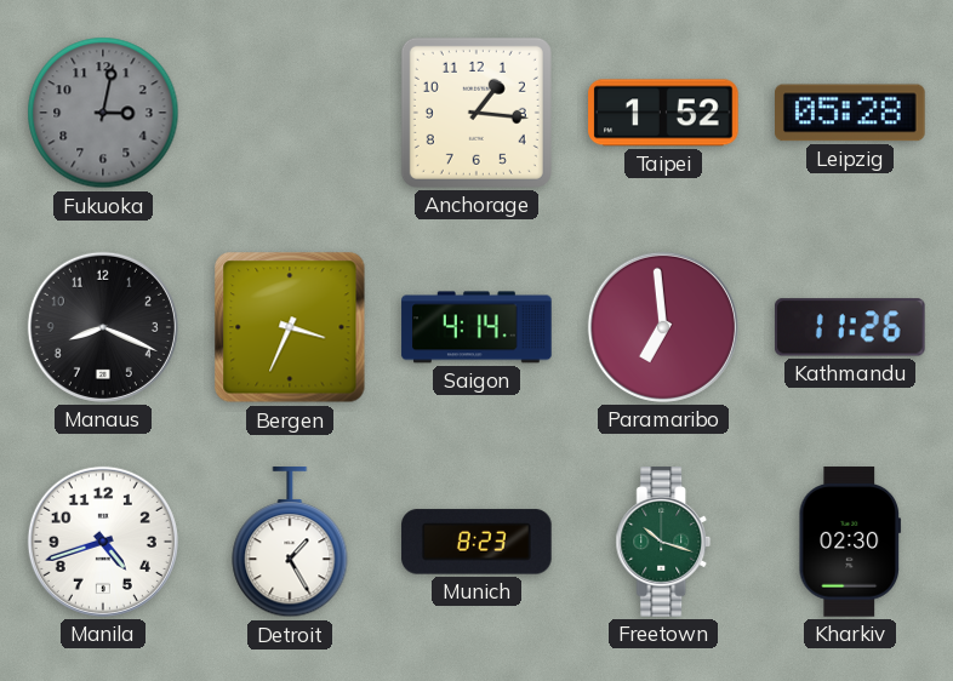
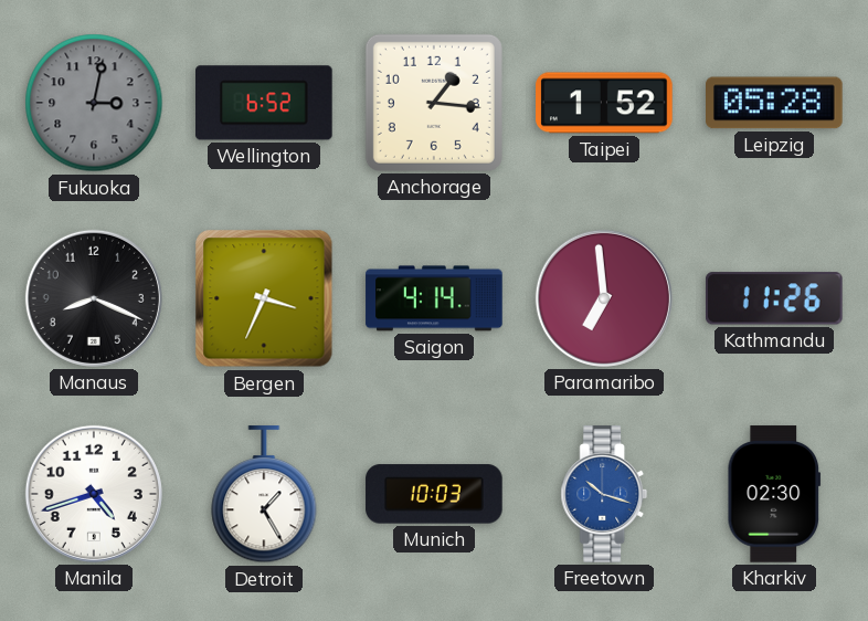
Wellington: none -> 6:52
Munich: 8:23 -> 10:03
Freetown dial: green -> blue
